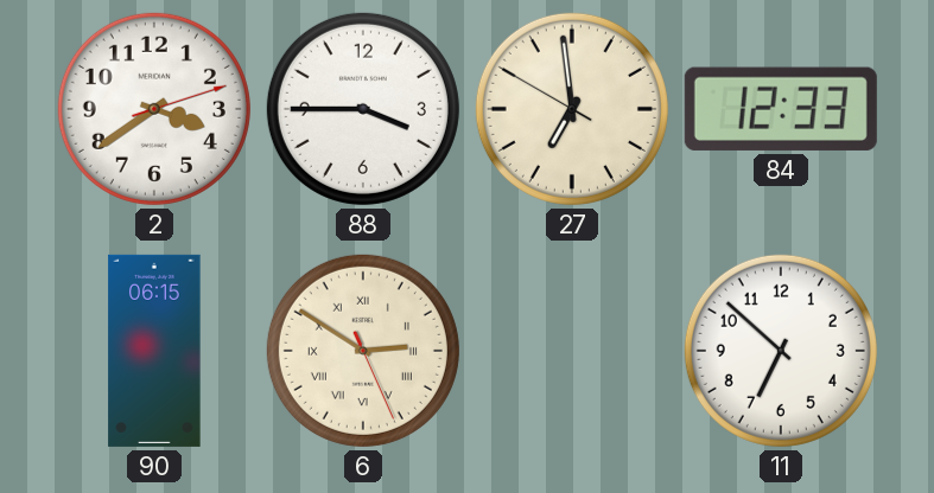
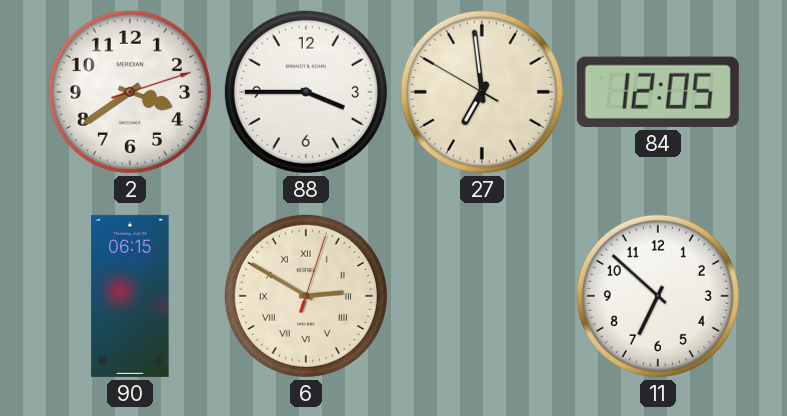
84: 12:33 -> 12:05
6: 2:50:26 -> 2:50:03
